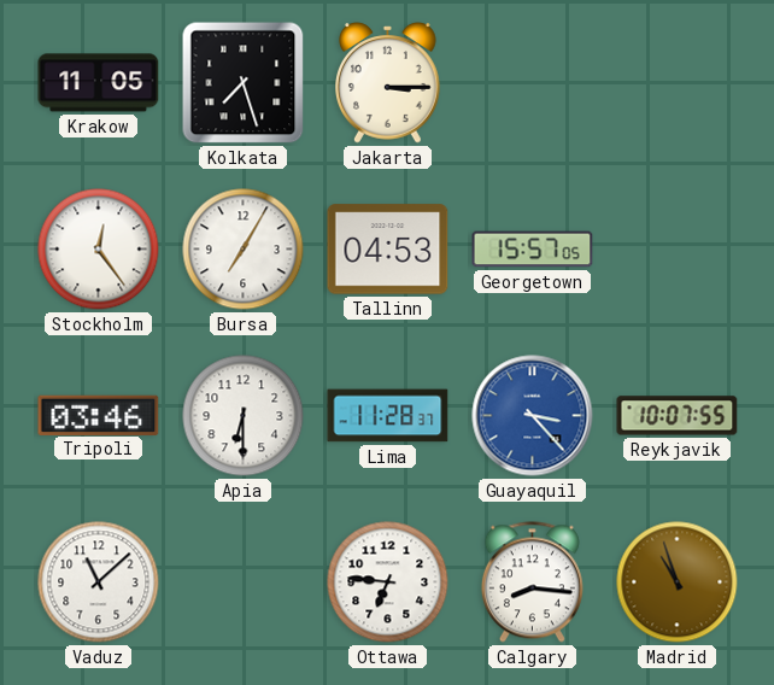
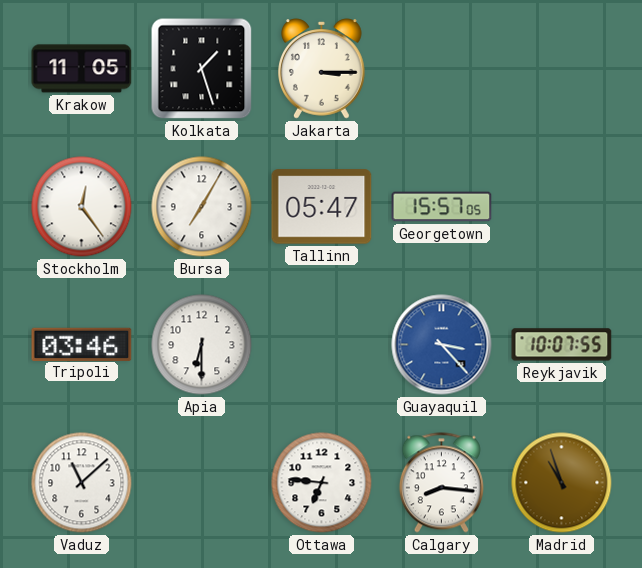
Kolkata: 7:27 -> 1:27
Tallinn: 04:53 -> 05:47
Lima: 11:28 -> none
